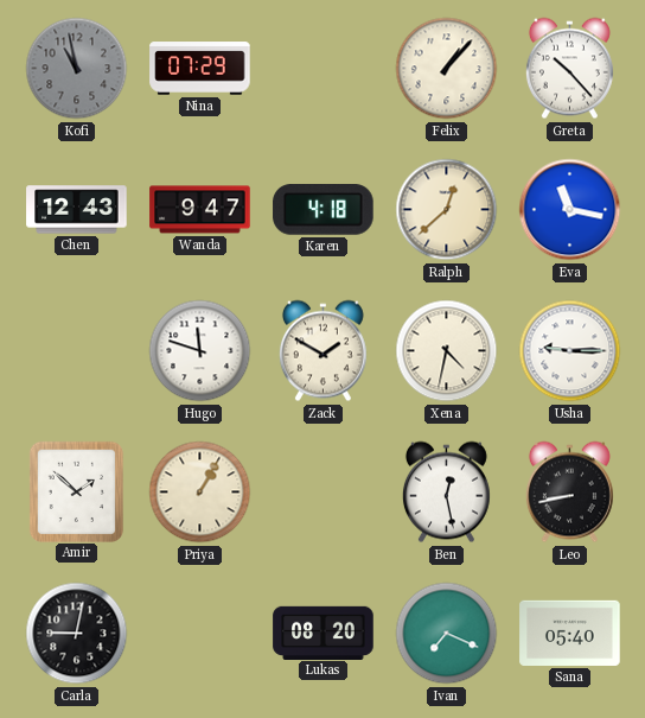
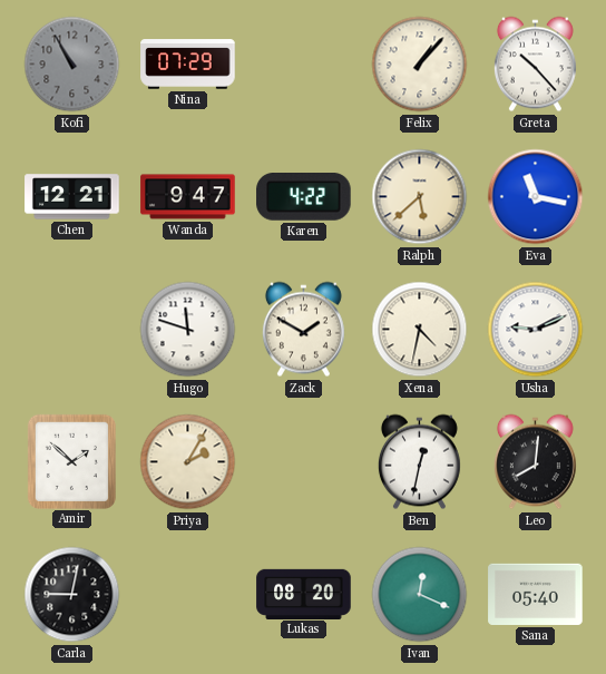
Kofi: 10:58 -> 10:55
Chen: 12:43 -> 12:21
Karen: 4:18 -> 4:22
Ralph: 12:38 -> 5:38
Usha: 9:15 -> 9:11
Priya: 1:05 -> 2:05
Ben: 12:28 -> 12:32
Leo: 8:43 -> 8:01
Ivan: 7:19 -> 12:19
